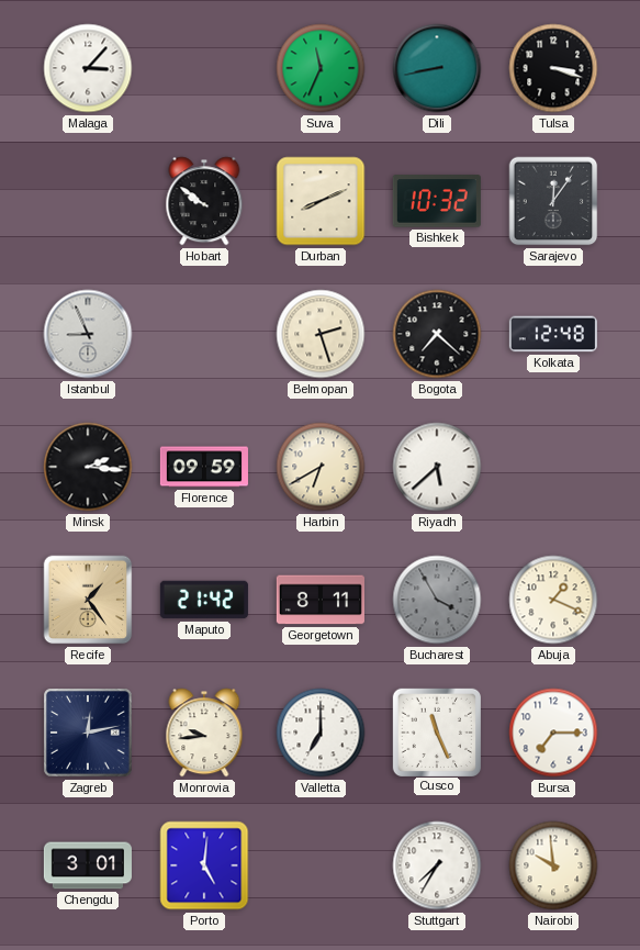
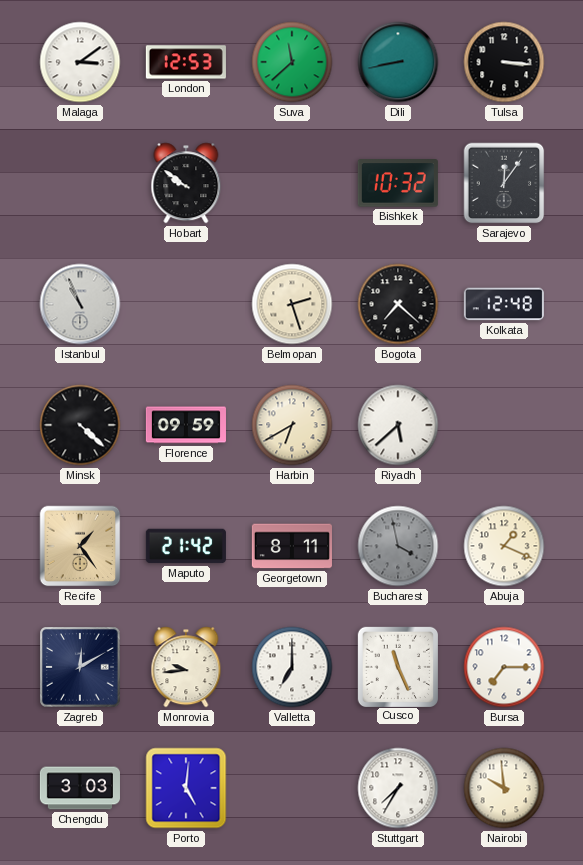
Malaga: 3:07 -> 3:09
London: none -> 12:53
Suva: 11:34 -> 11:38
Tulsa: 3:18 -> 3:16
Durban: 8:11 -> none
Istanbul: 8:56 -> 10:56
Minsk: 2:16 -> 4:22
Bucharest: 3:55 -> 3:58
Zagreb: 12:13 -> 12:10
Chengdu: 3:01 -> 3:03
